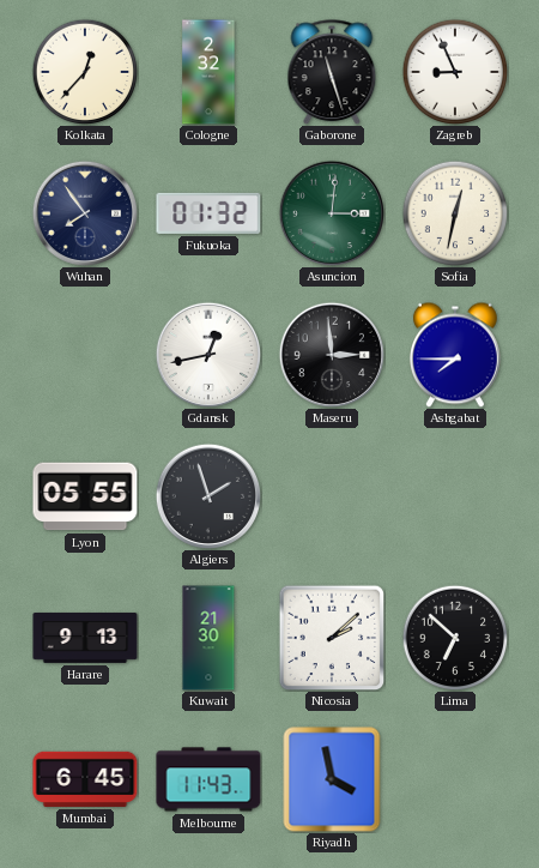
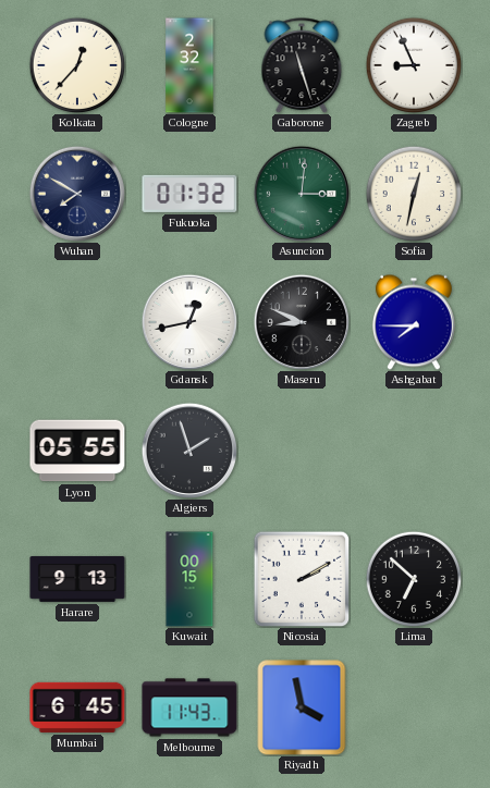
Wuhan: 7:54 -> 7:50
Maseru: 2:59 -> 8:49
Kuwait: 21:30 -> 00:15
Nicosia: 2:08 -> 2:10
